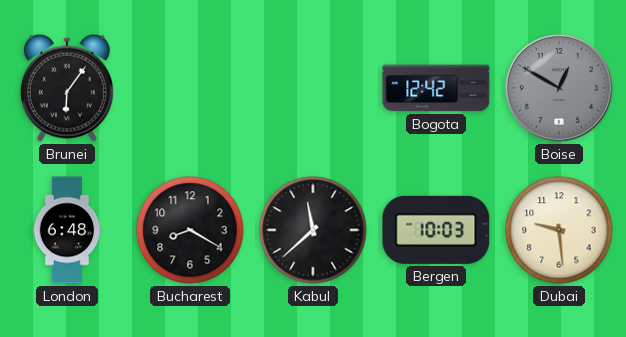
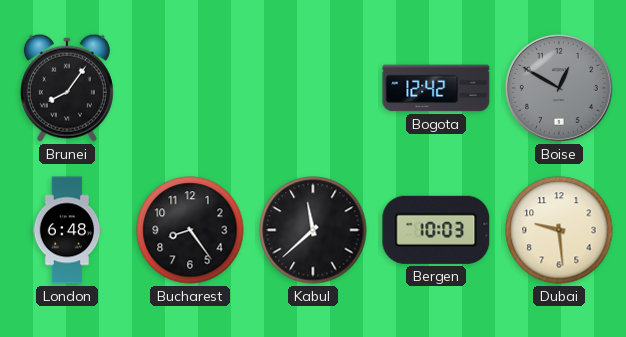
Brunei: 6:06 -> 8:06
Bucharest: 8:20 -> 8:24
